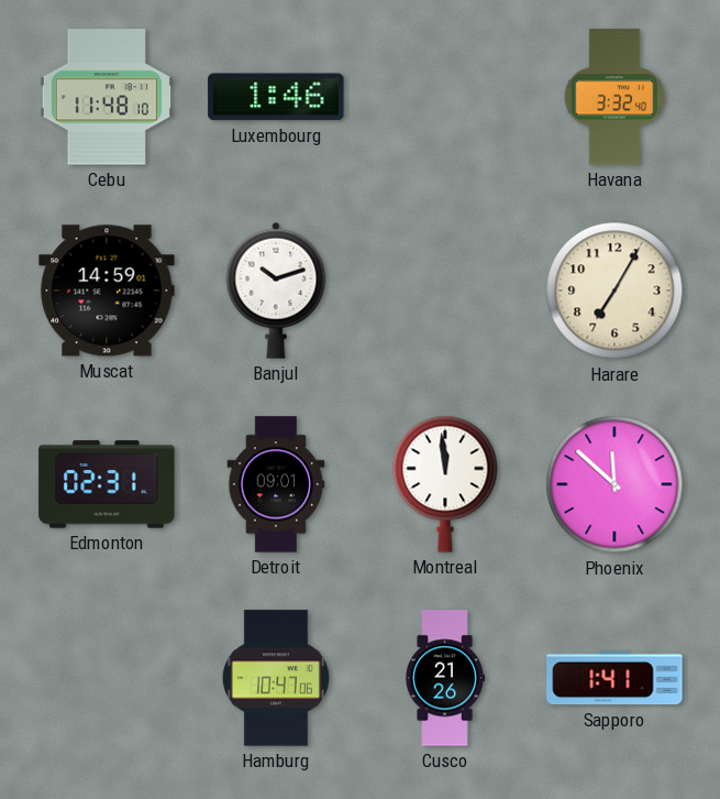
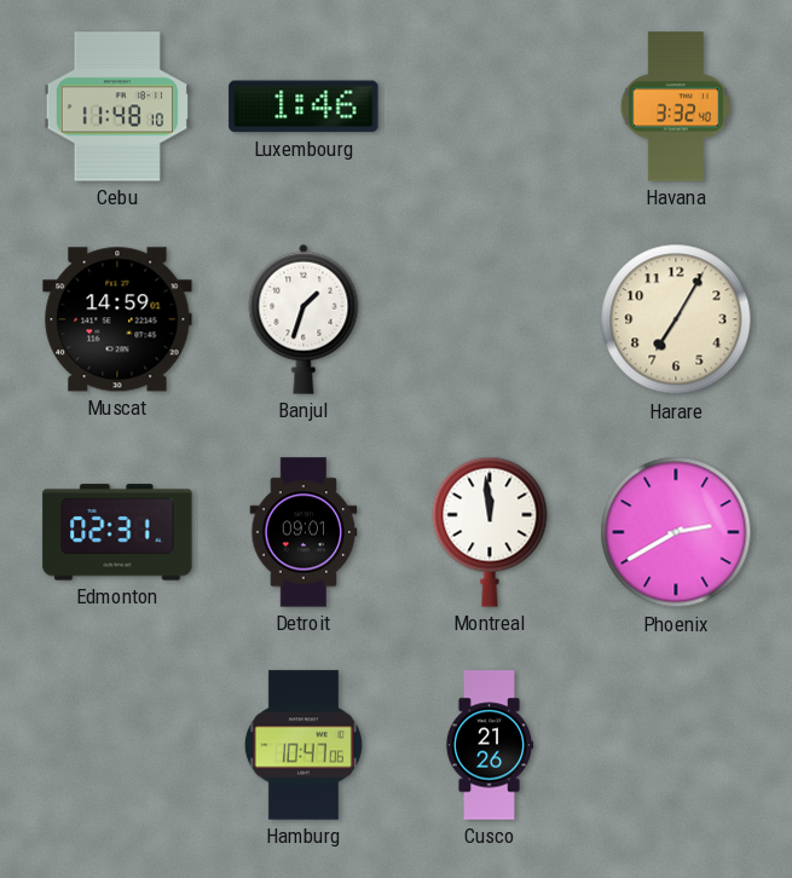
Banjul: 10:12 -> 1:33
Phoenix: 11:52 -> 2:40
Sapporo: 1:41 -> none
